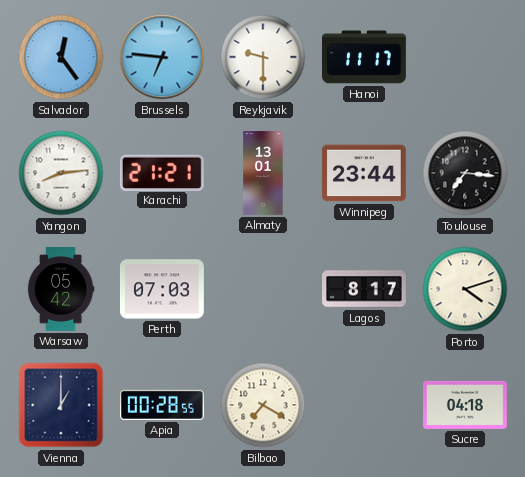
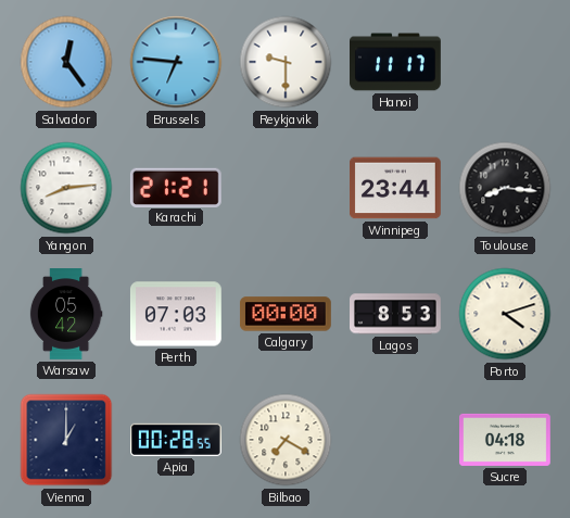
Almaty: 13:01 -> none
Toulouse: 7:16 -> 8:16
Calgary: none -> 00:00
Lagos: 8:17 -> 8:53
